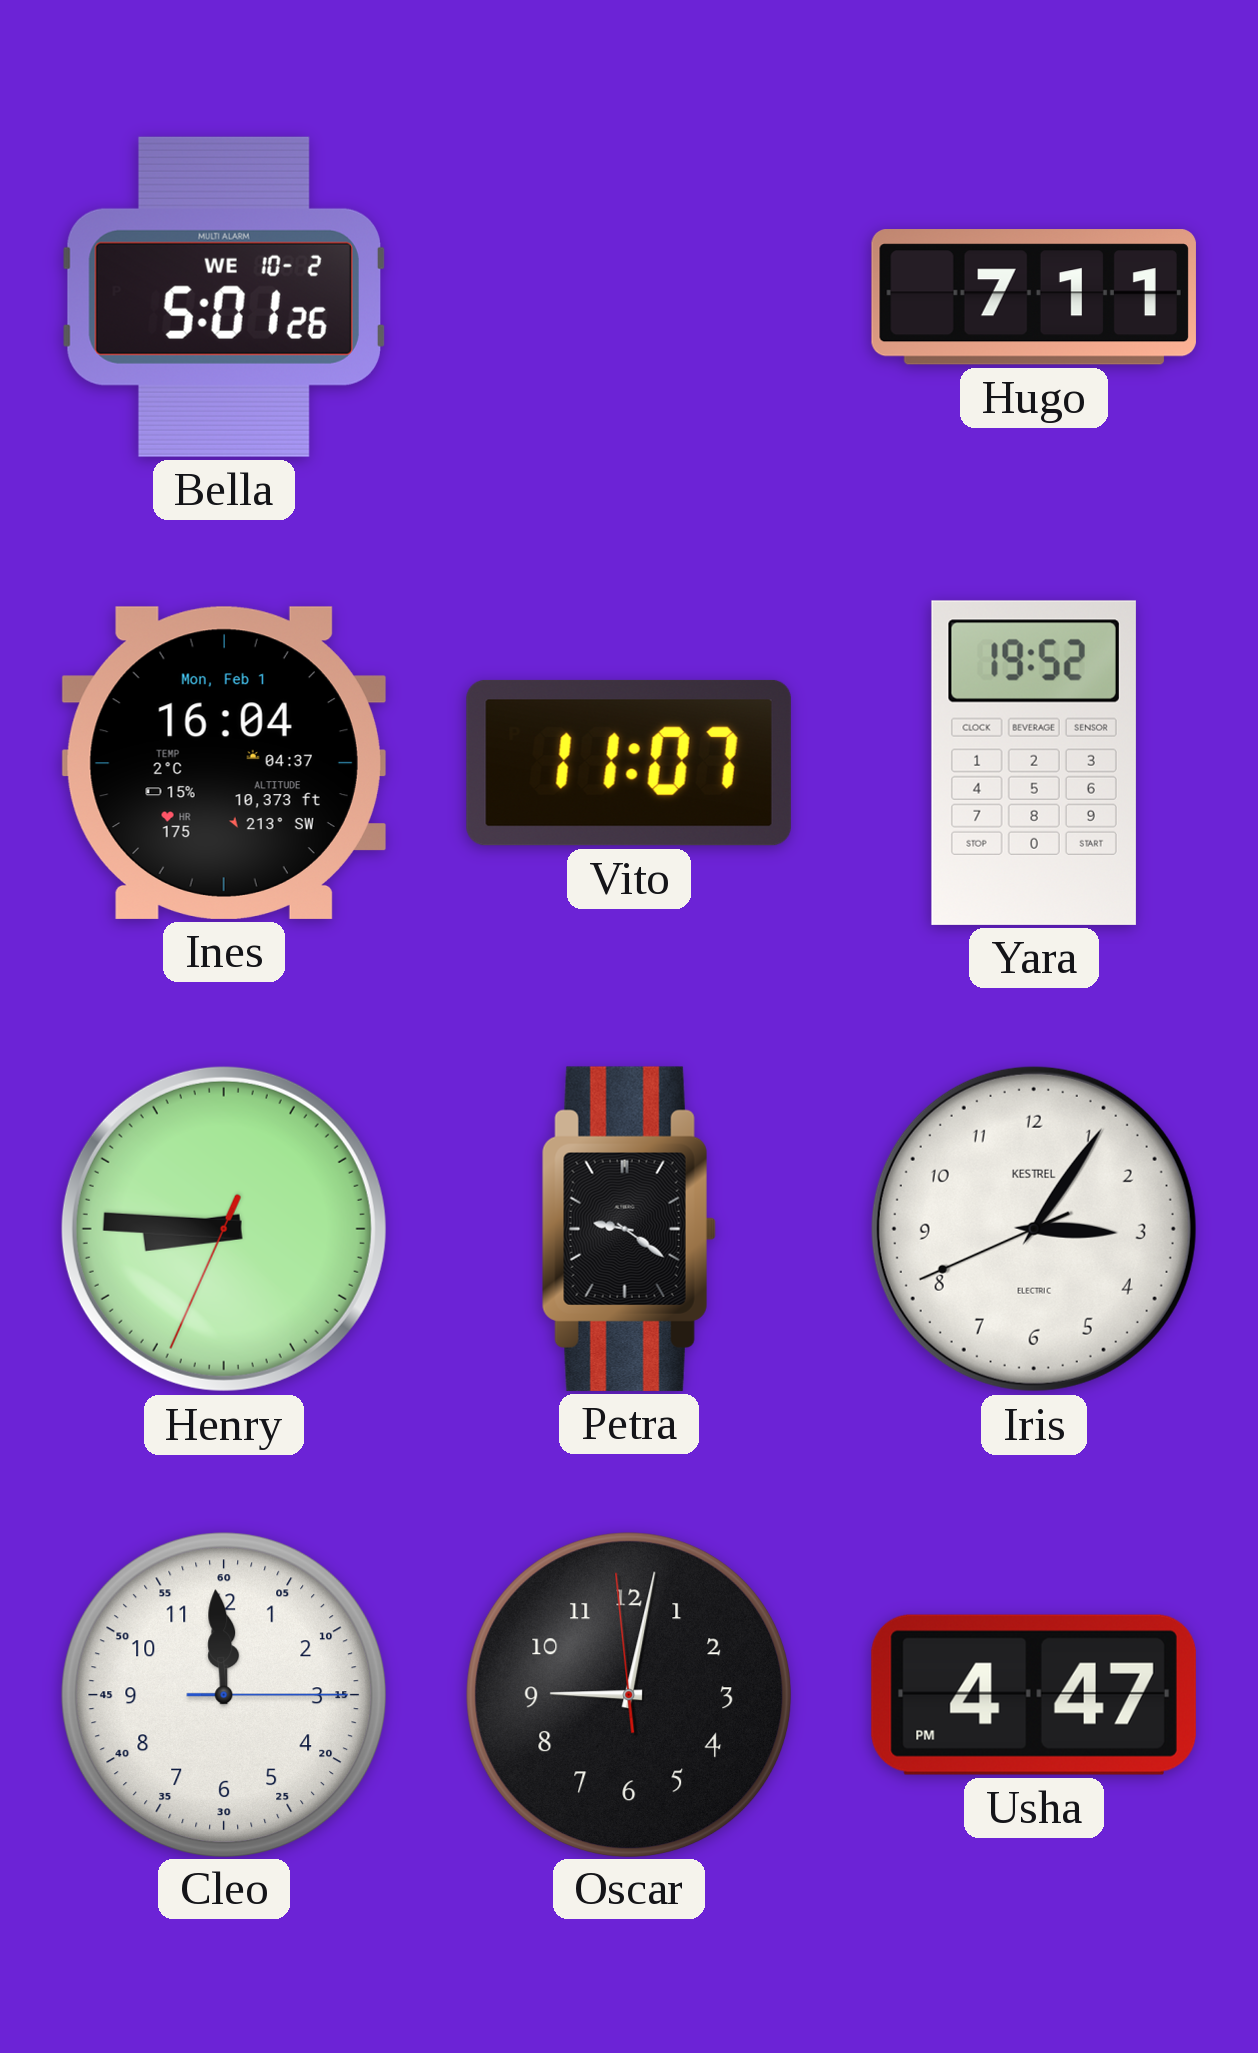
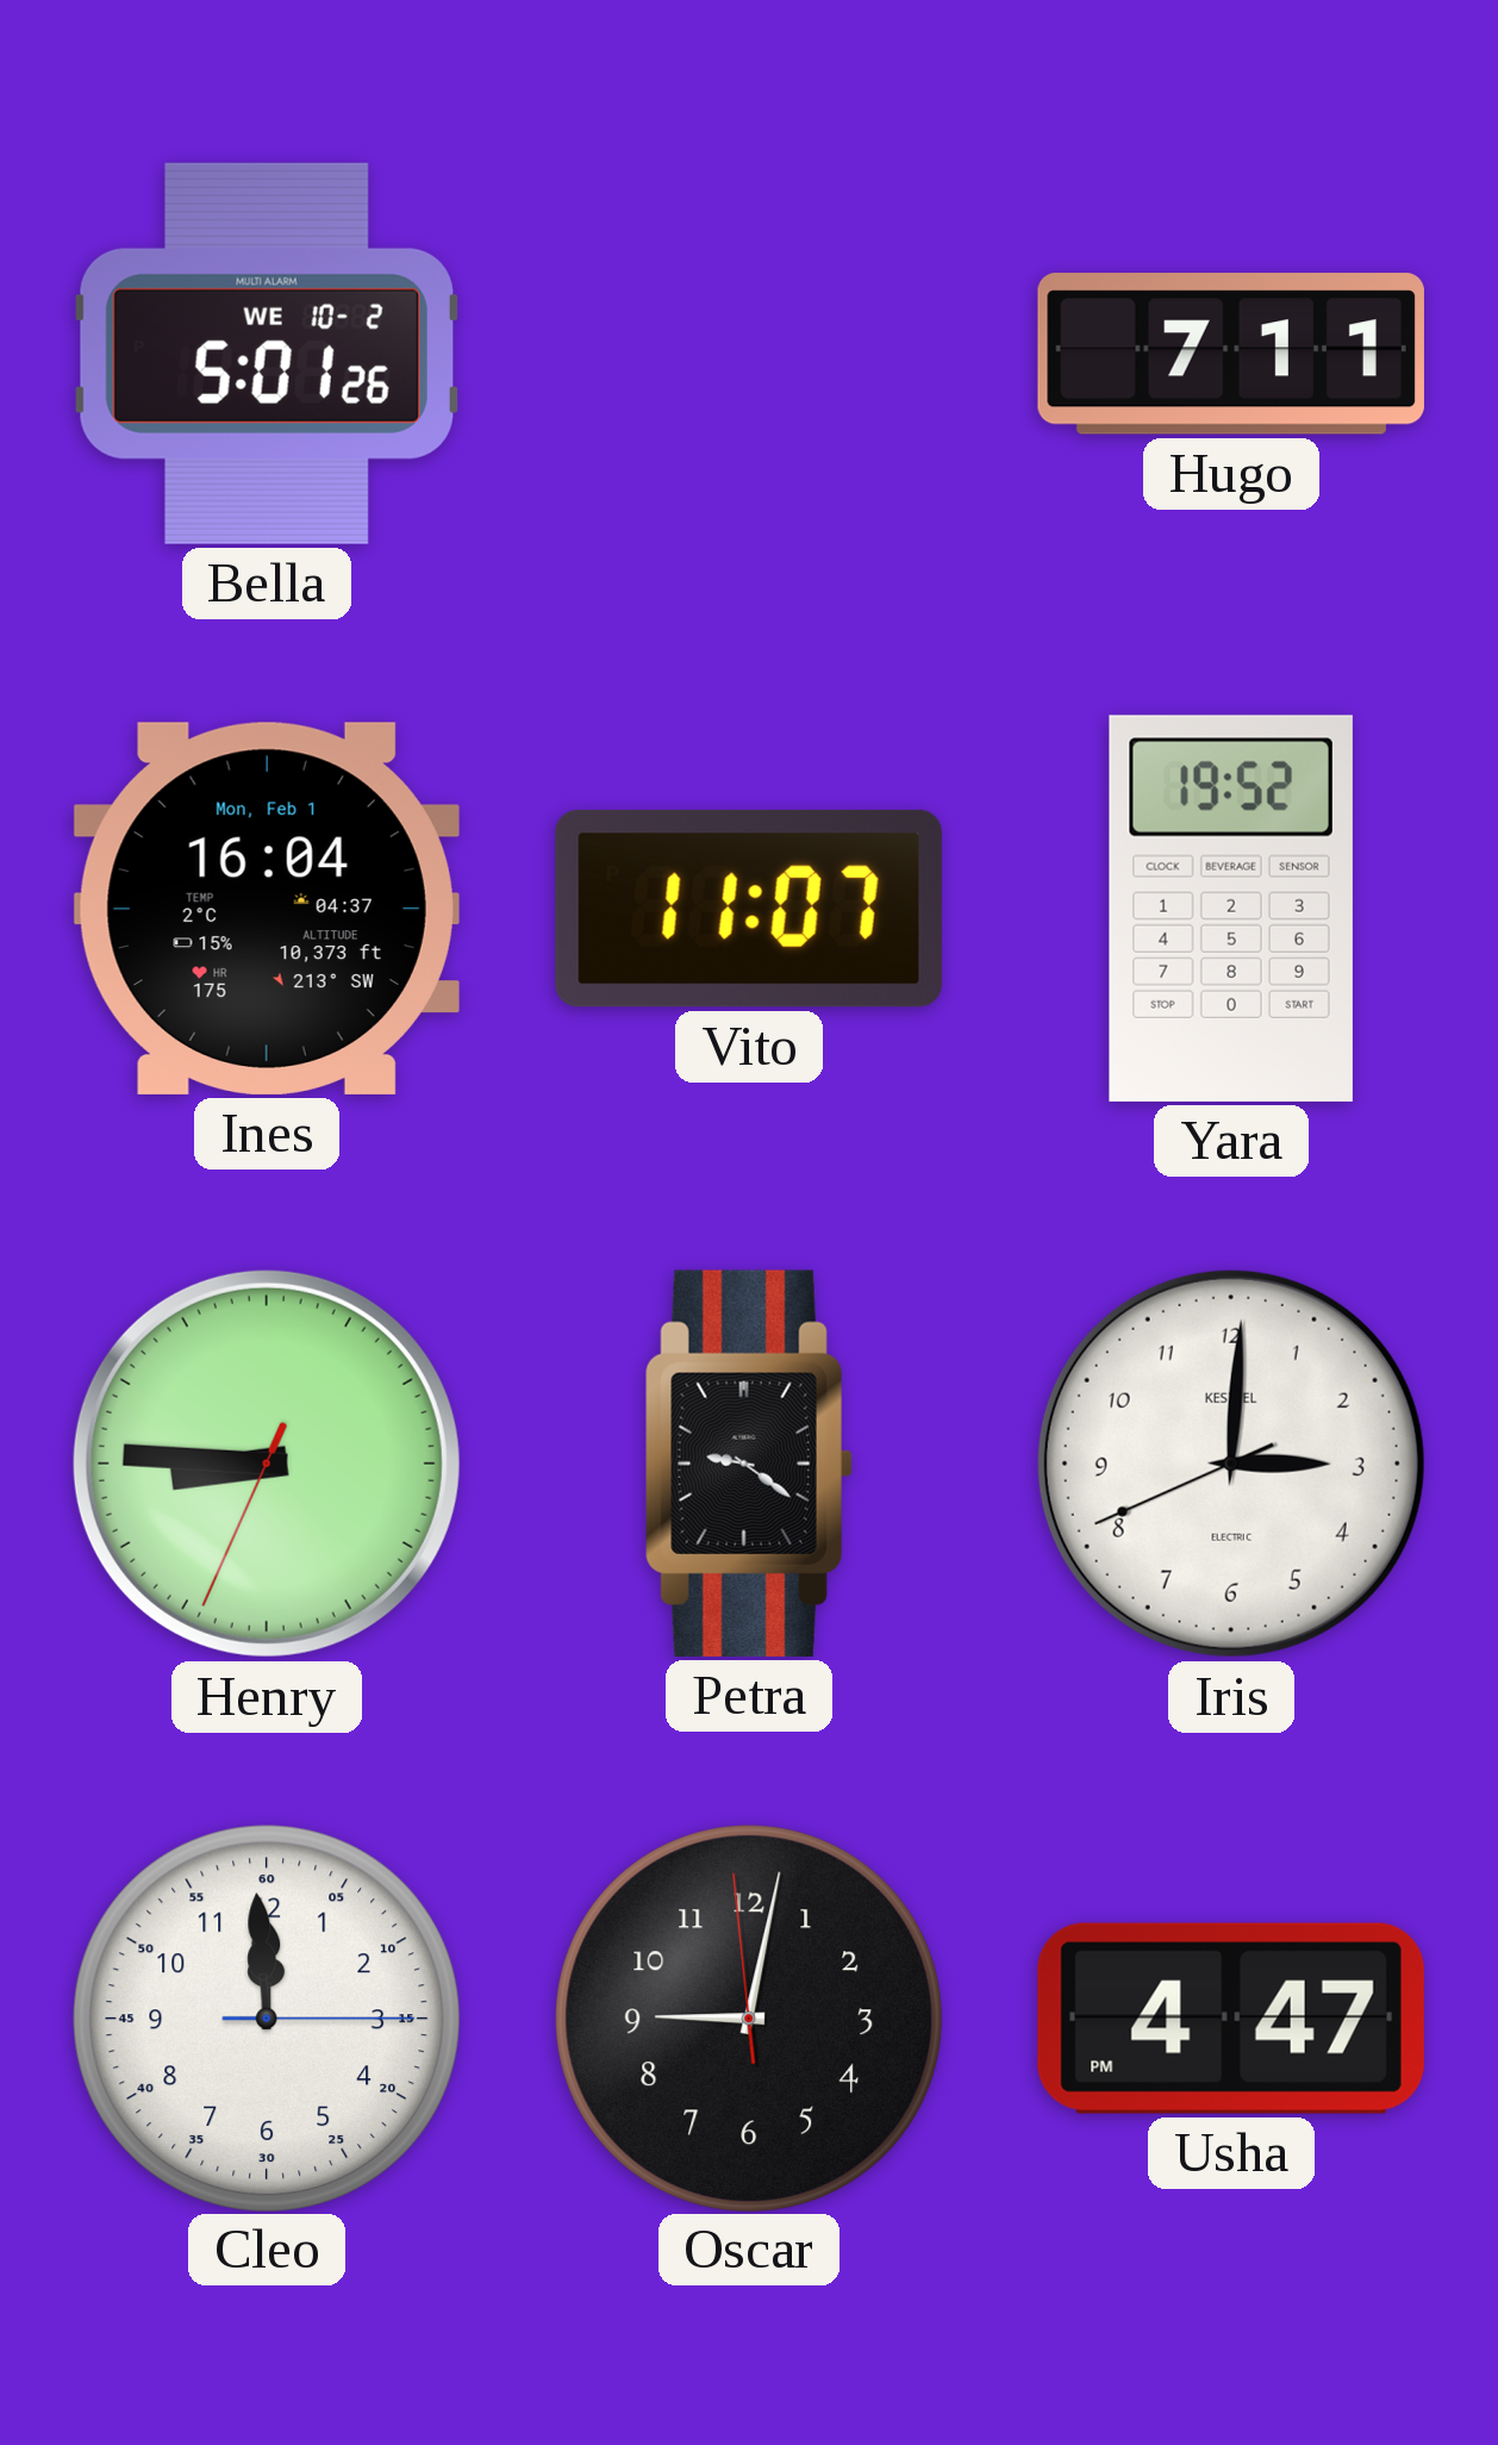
Iris: 3:05 -> 3:00
